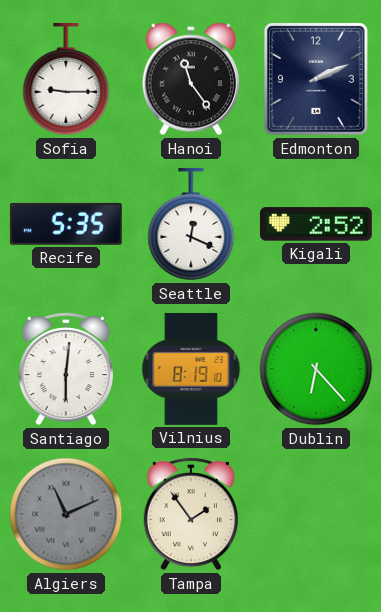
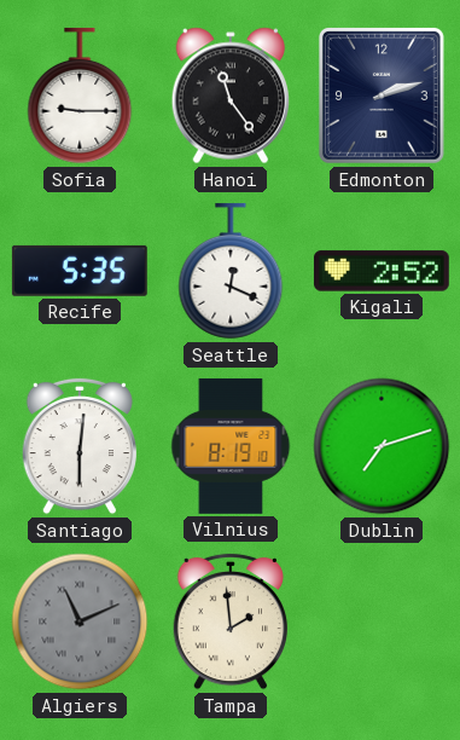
Edmonton: 2:11 -> 2:12
Dublin: 6:23 -> 7:12
Tampa: 1:54 -> 1:59
